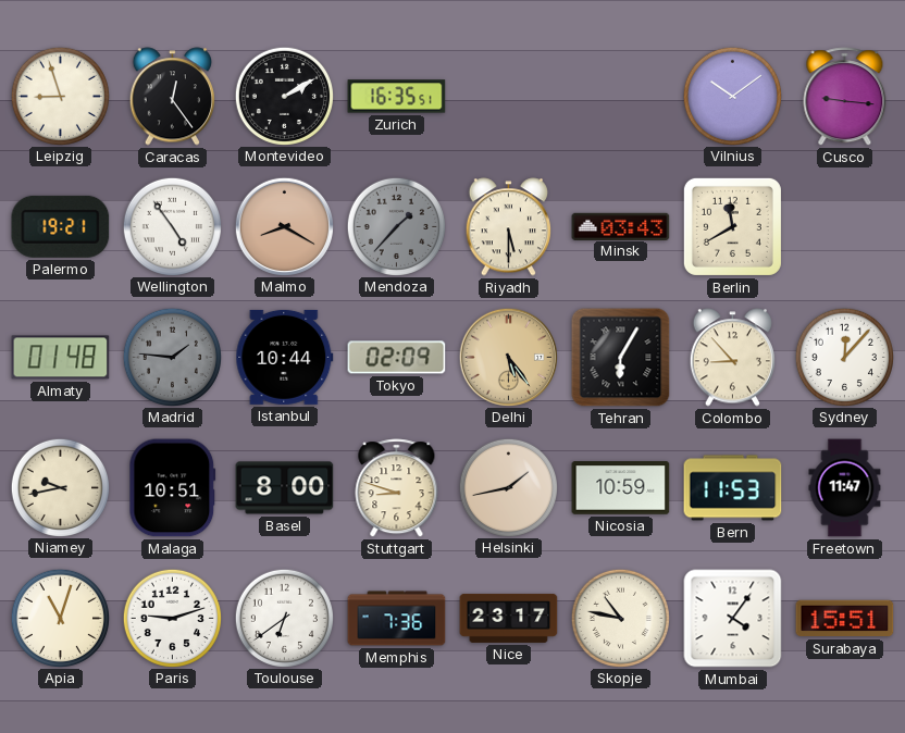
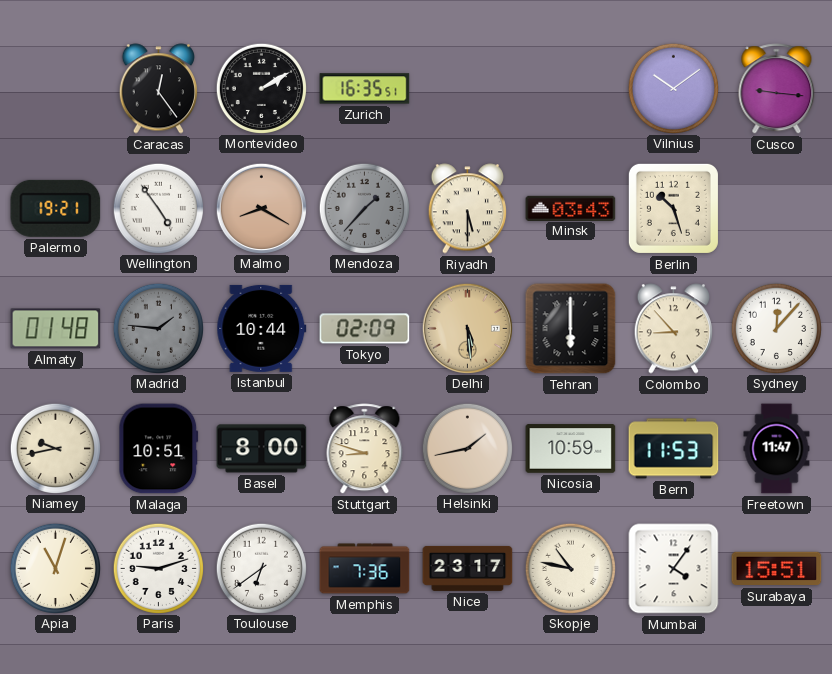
Leipzig: 8:57 -> none
Berlin: 11:40 -> 10:27
Delhi: 5:24 -> 5:29
Tehran: 6:05 -> 6:00
